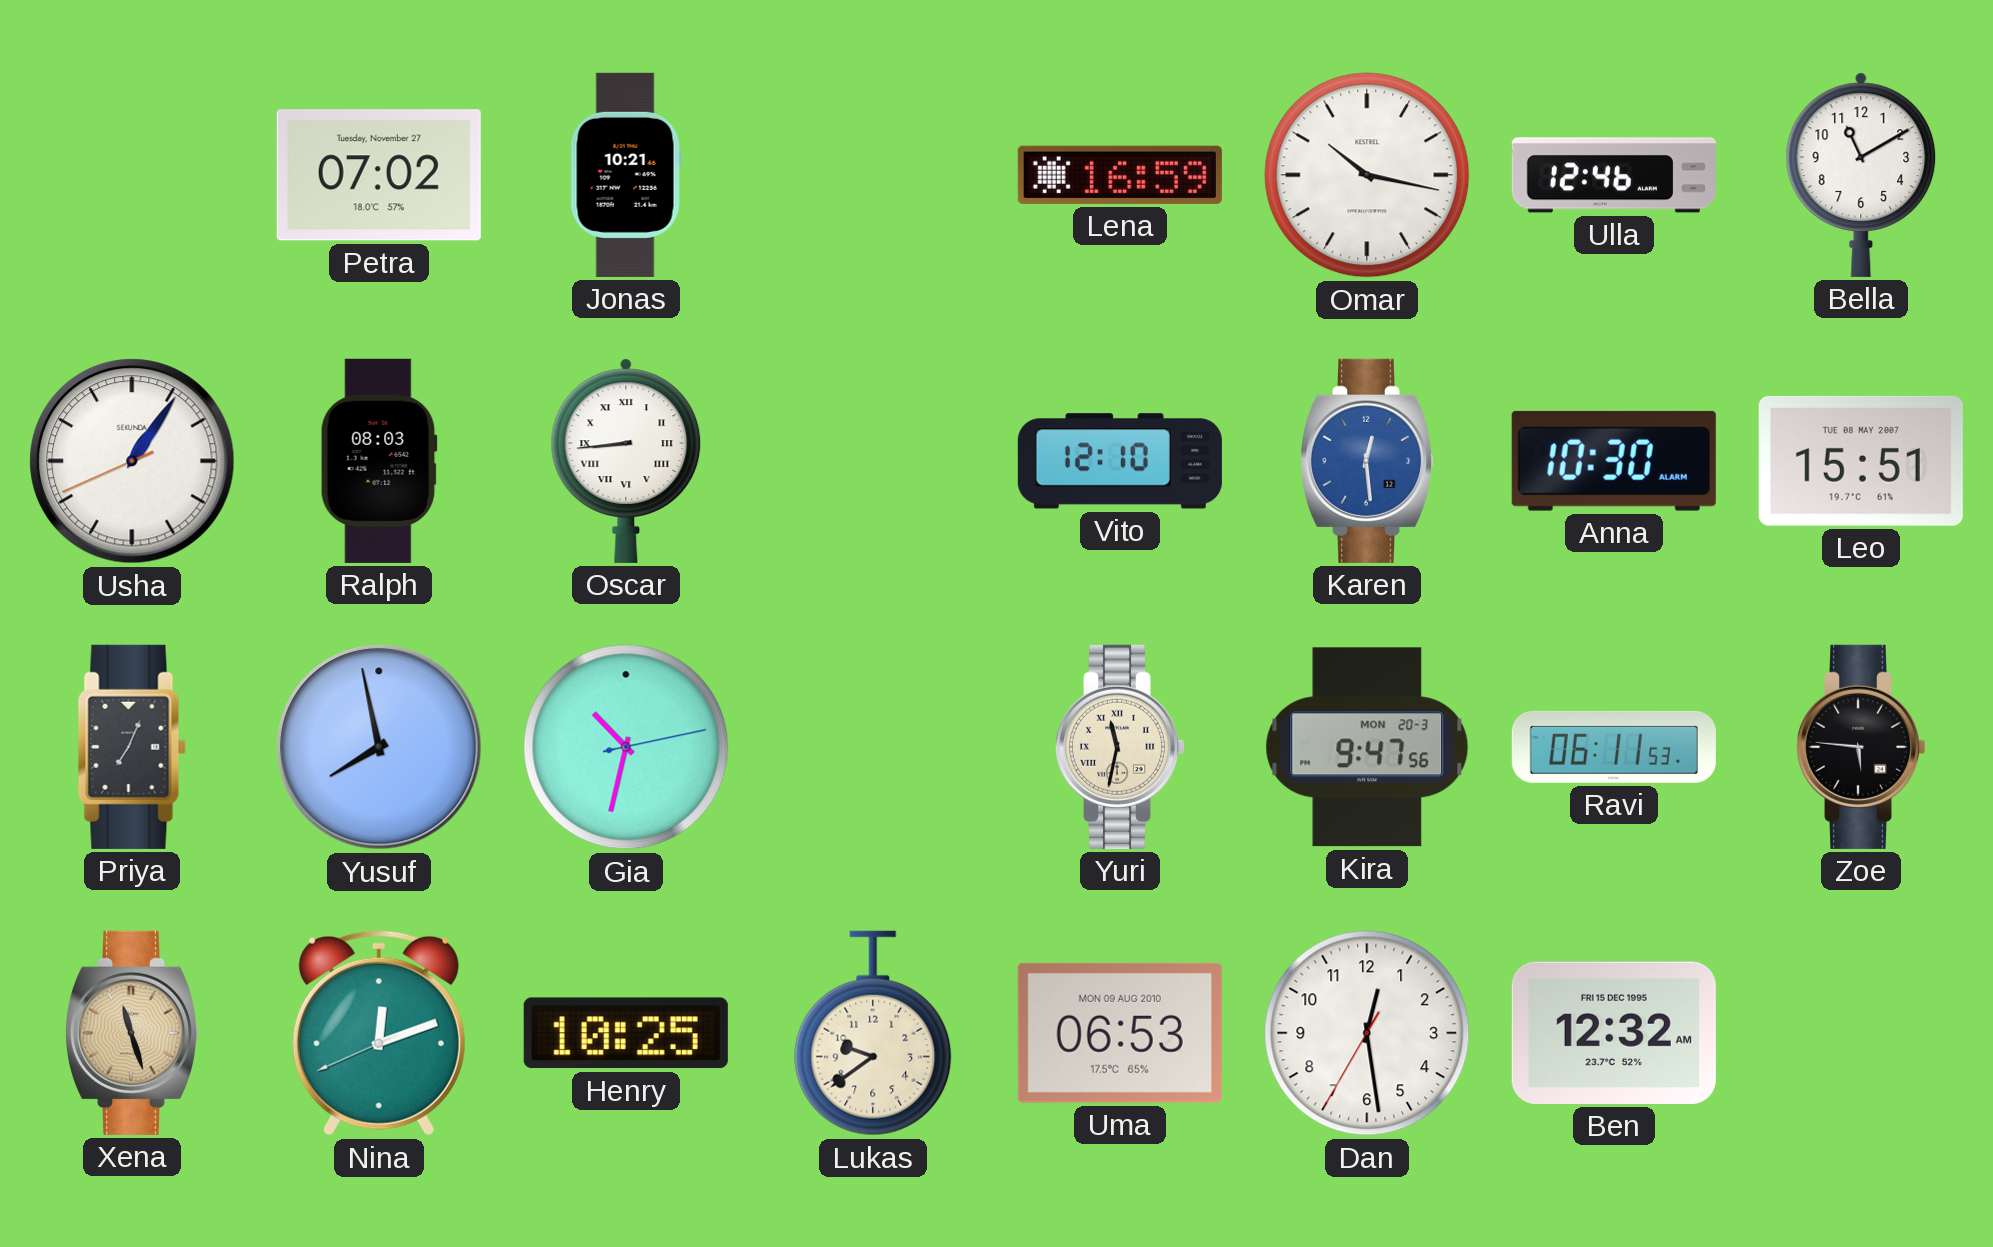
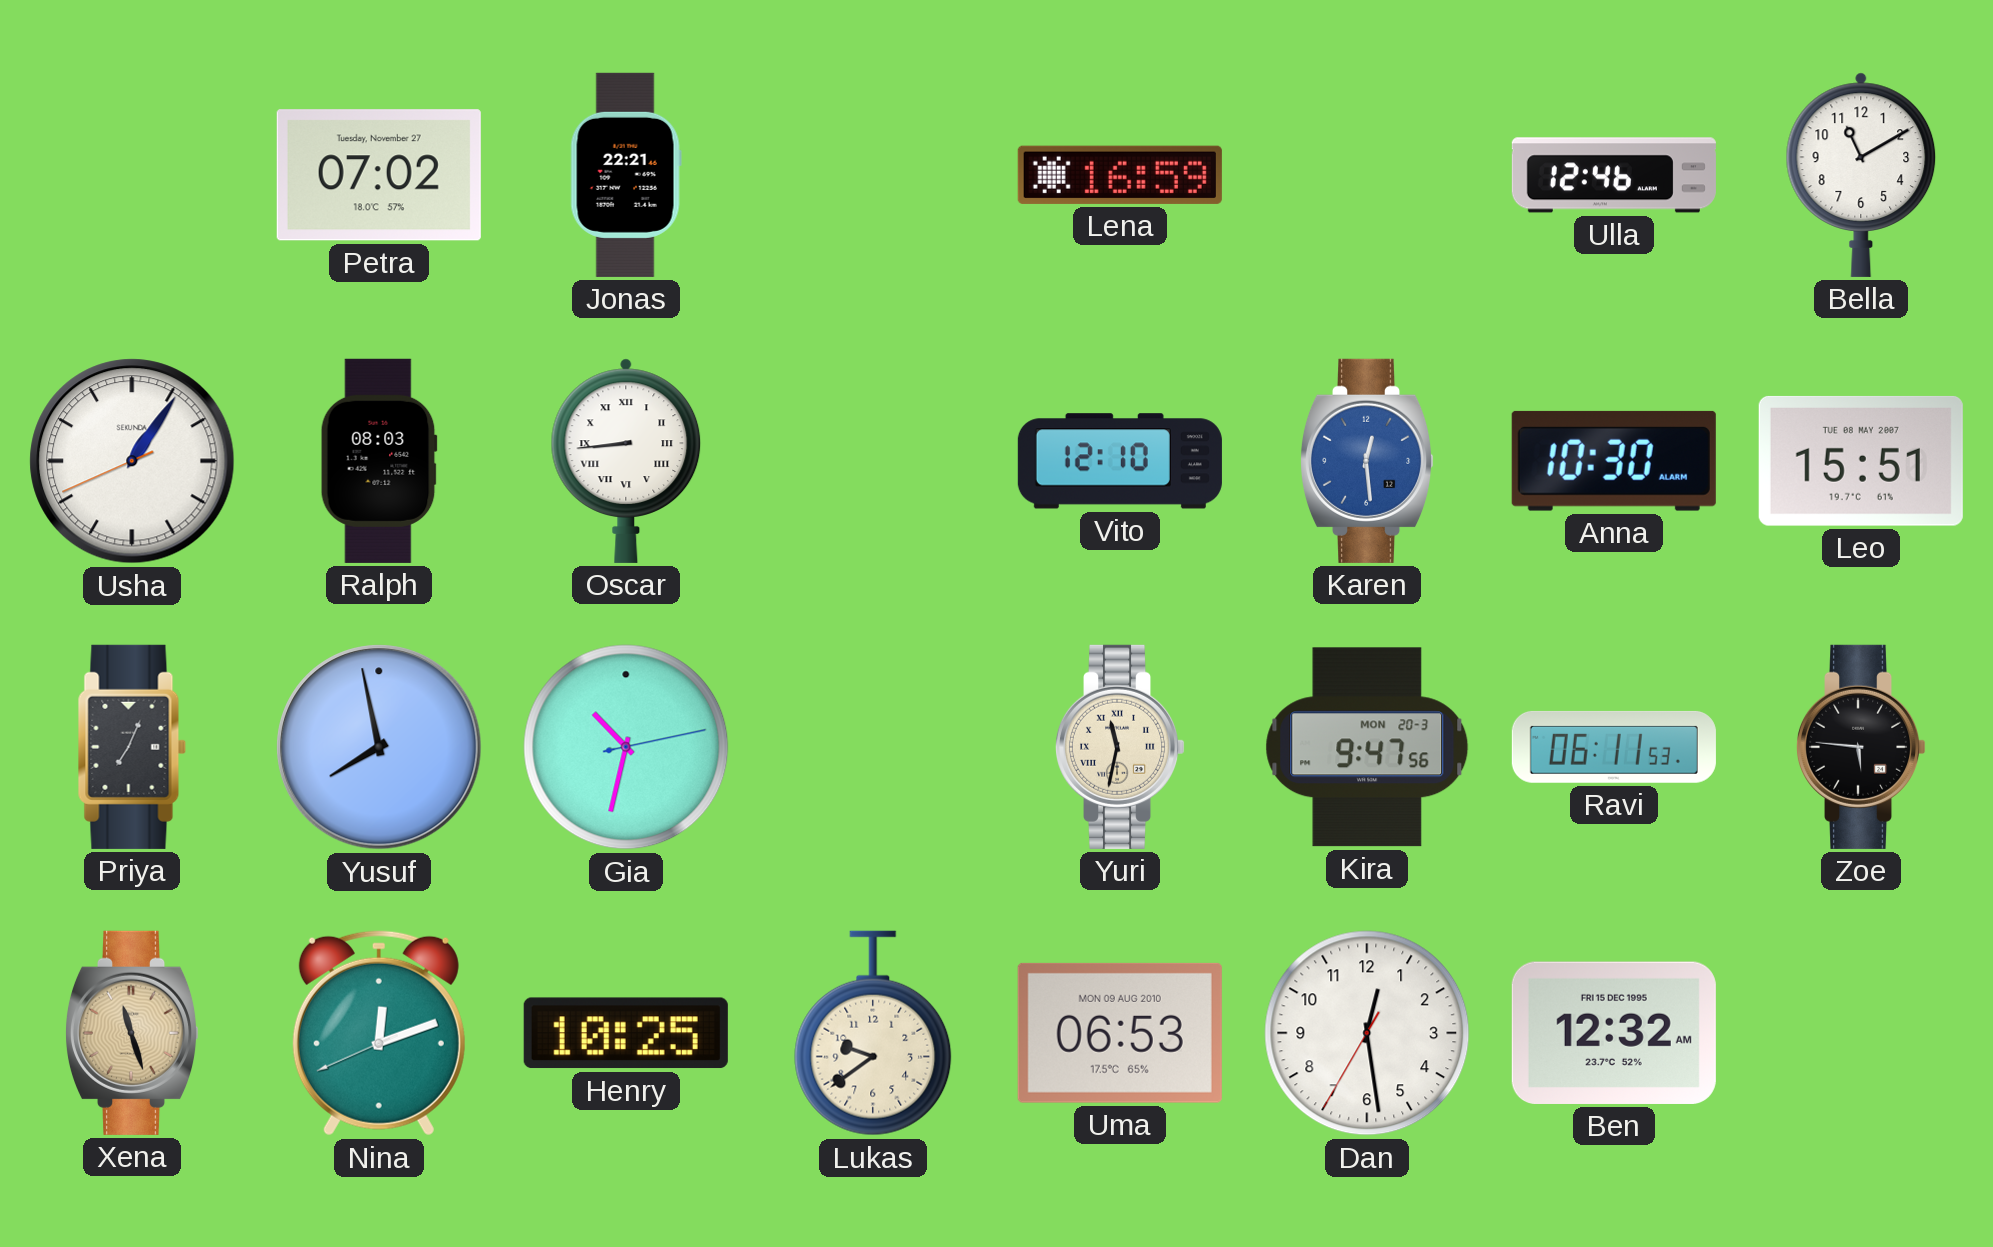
Jonas: 10:21 -> 22:21
Omar: 10:17 -> none
